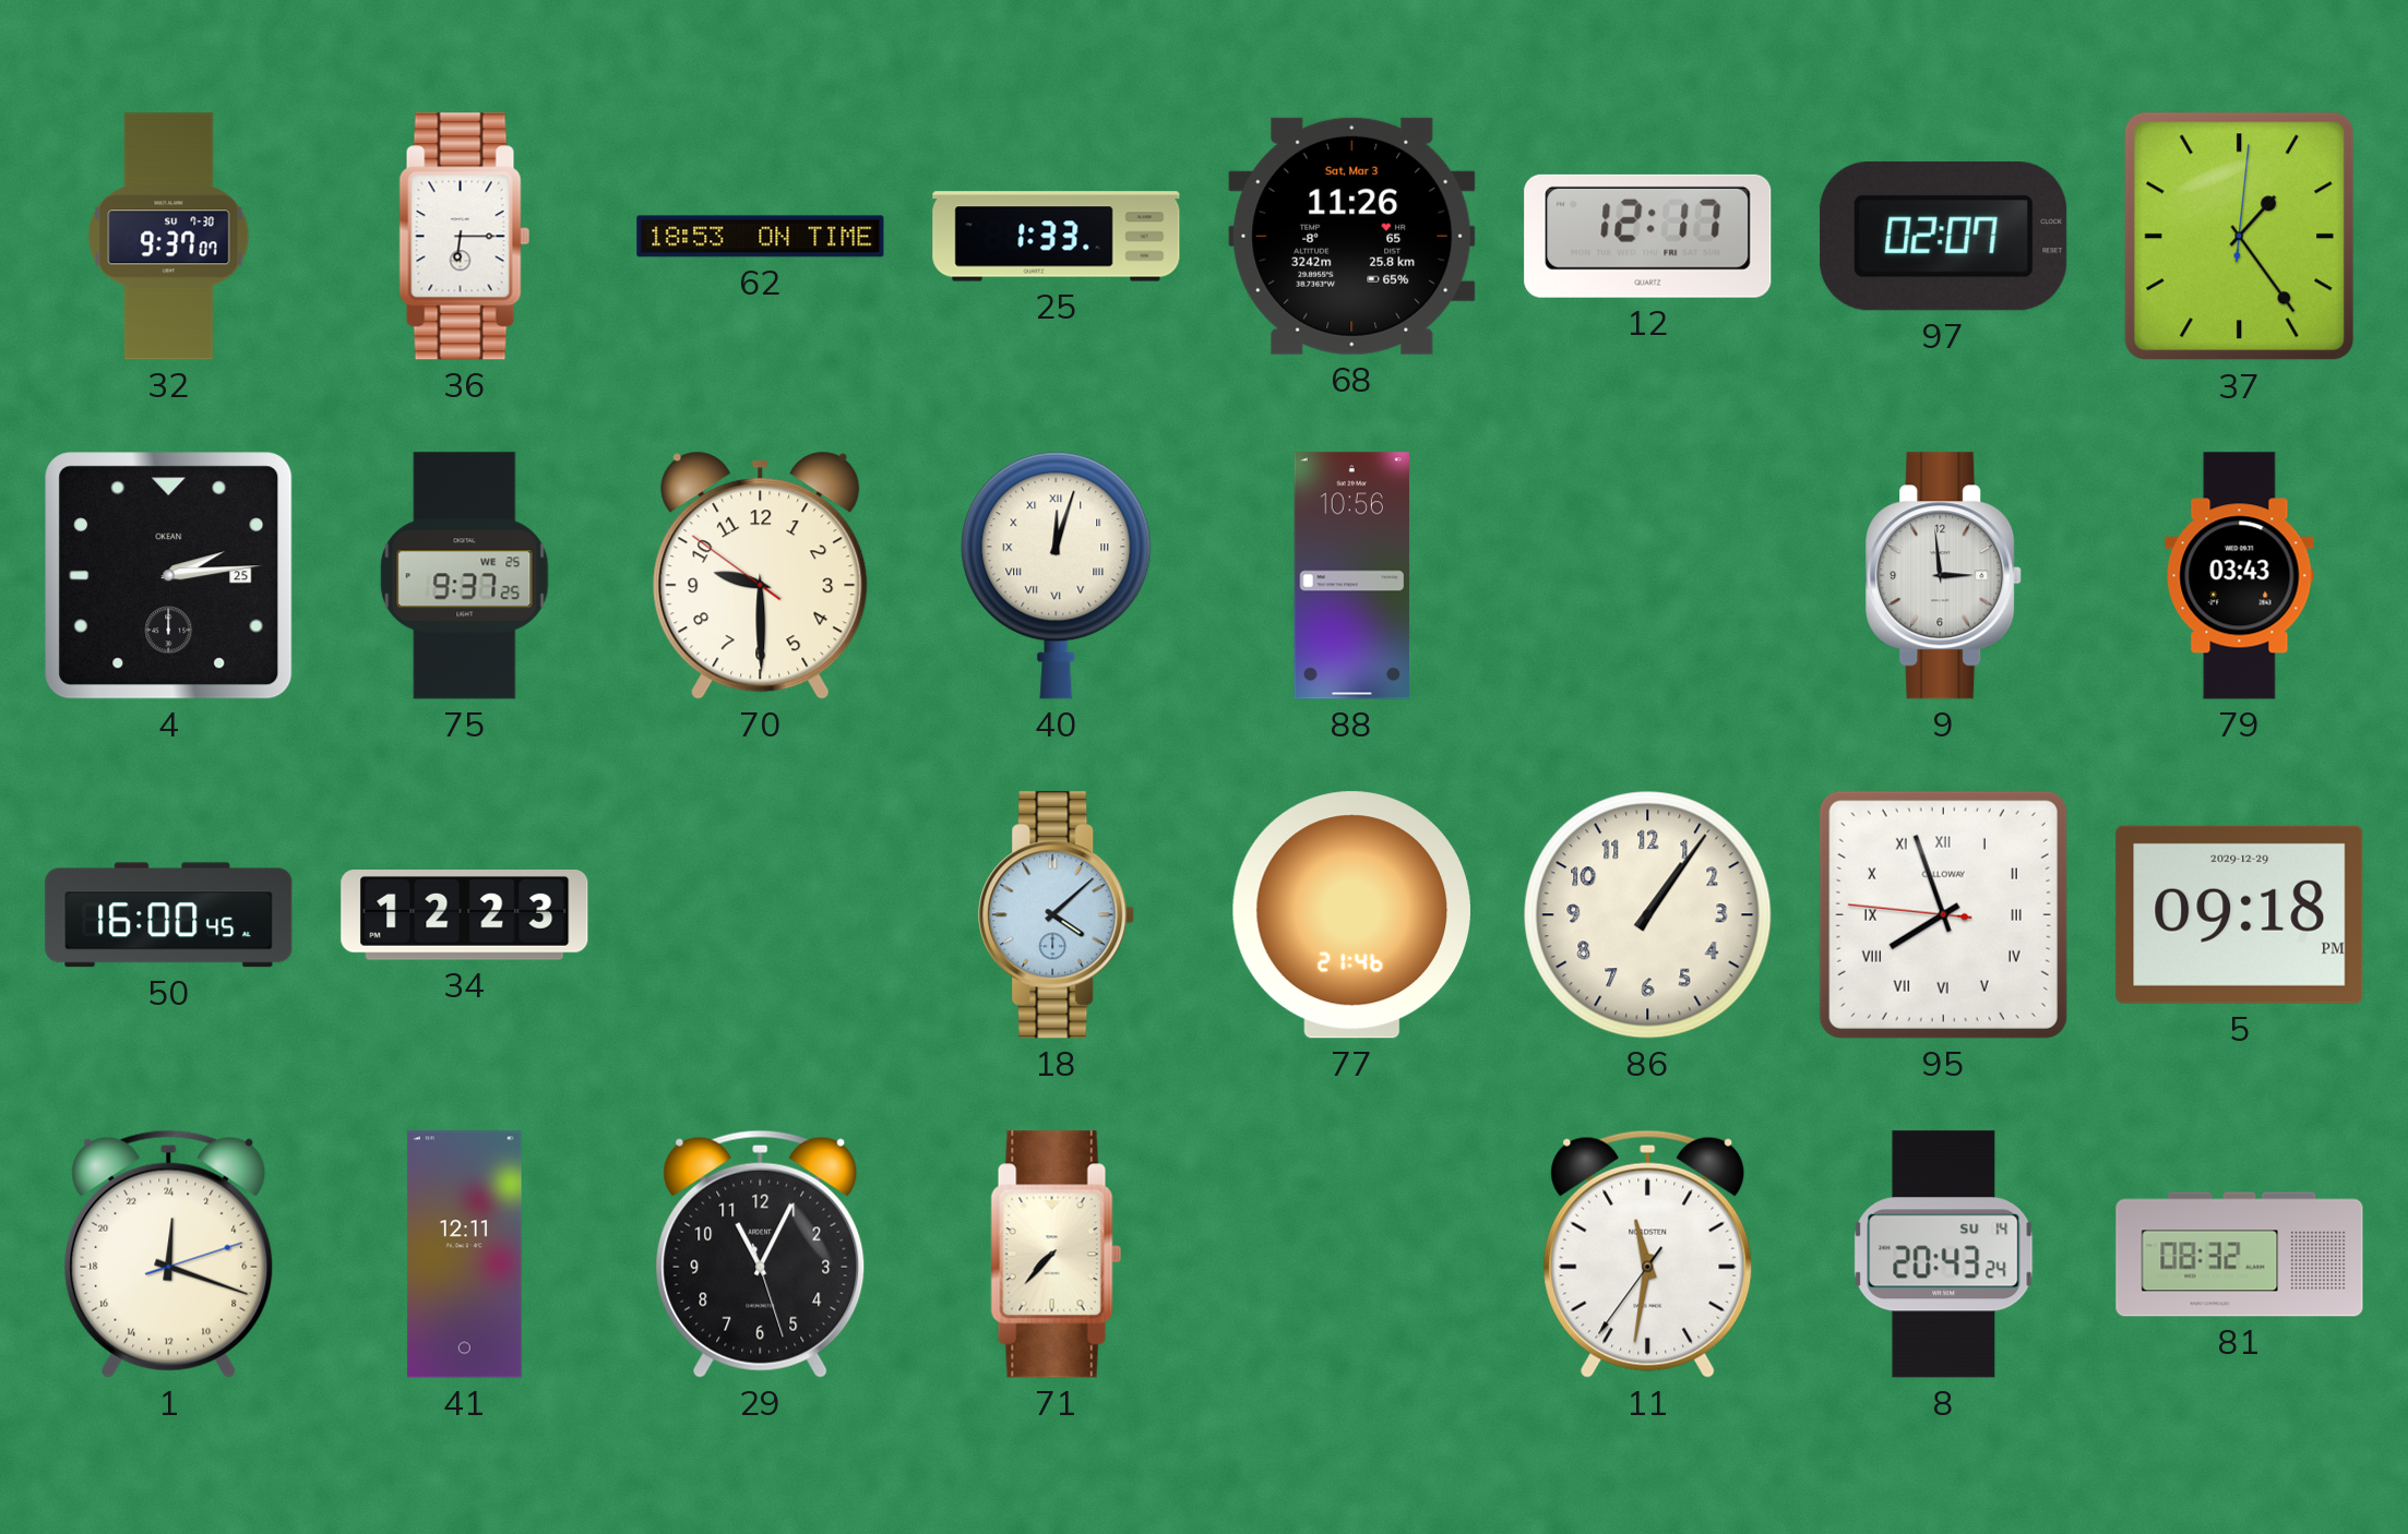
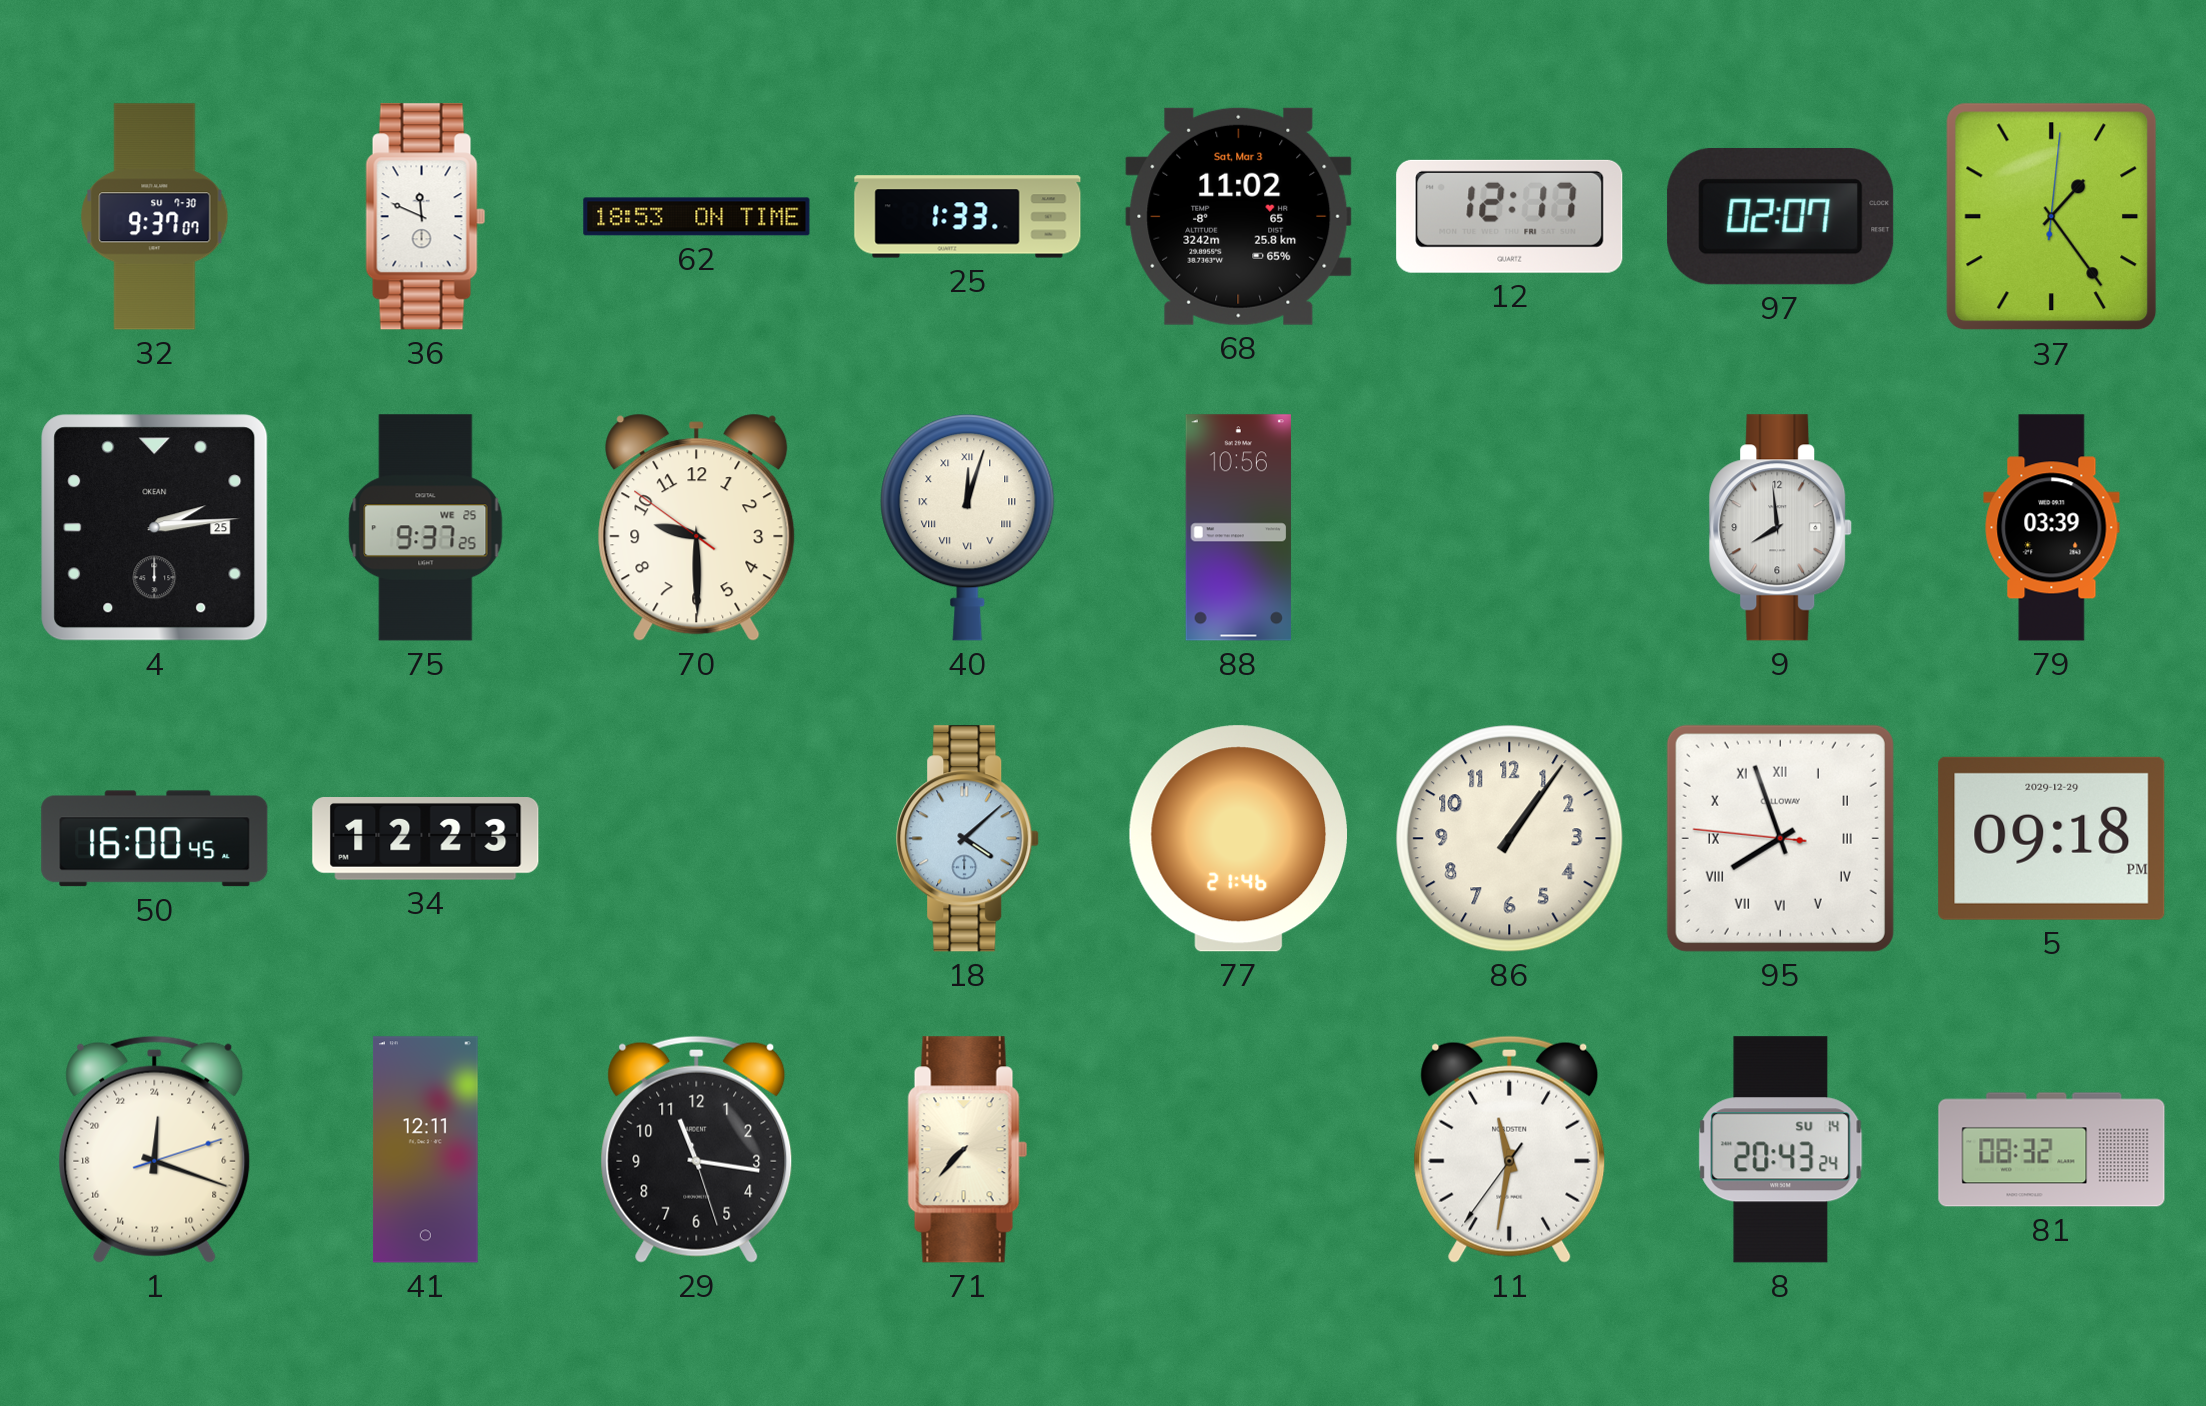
36: 6:15 -> 11:49
68: 11:26 -> 11:02
9: 2:59 -> 7:59
79: 03:43 -> 03:39
29: 11:04 -> 11:16
